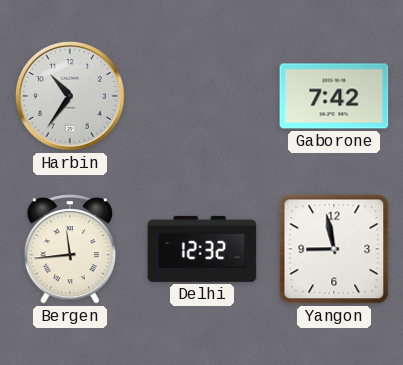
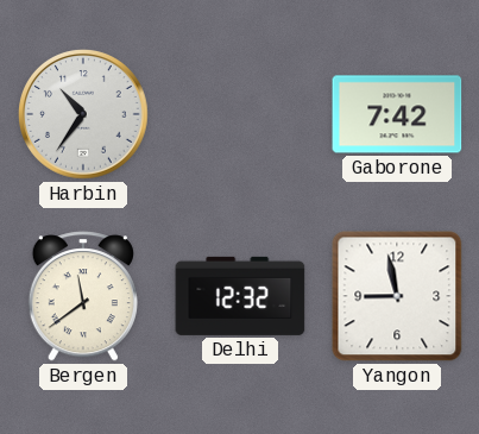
Bergen: 11:44 -> 11:39
